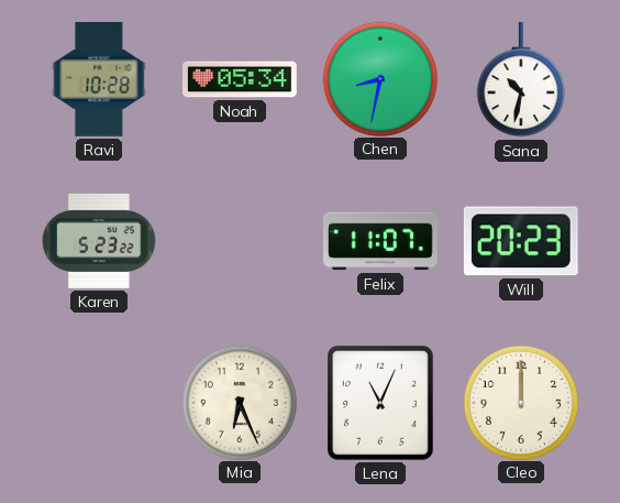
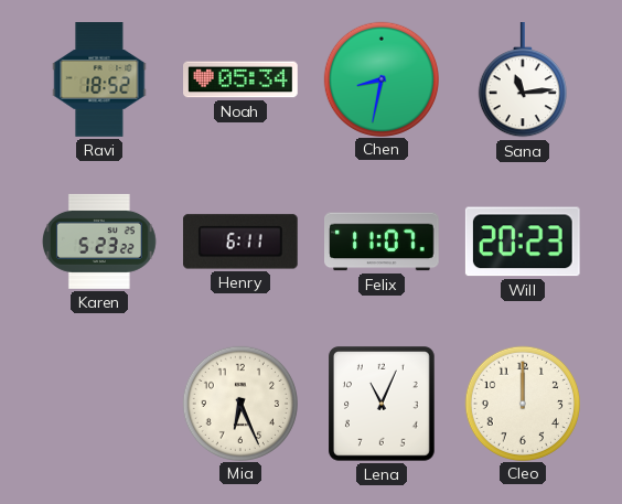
Ravi: 10:28 -> 18:52
Sana: 10:32 -> 11:14
Henry: none -> 6:11
